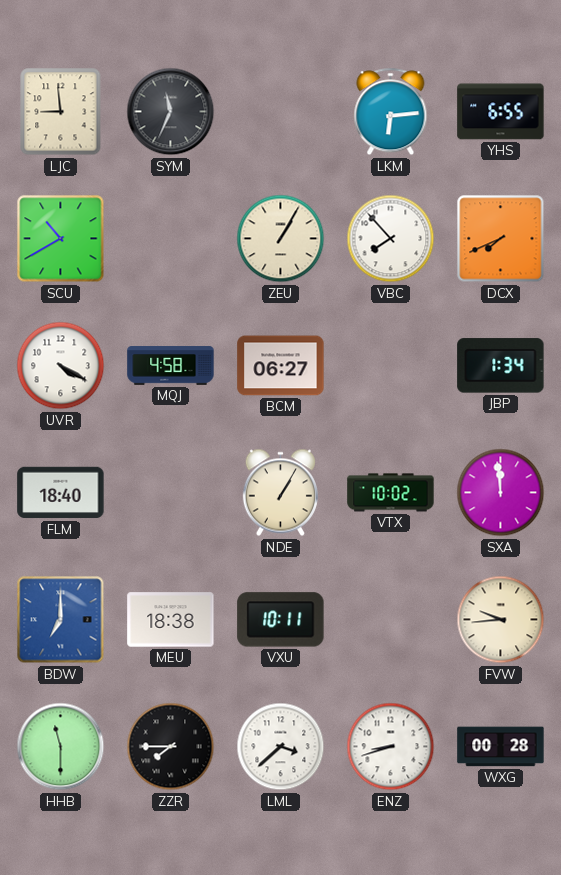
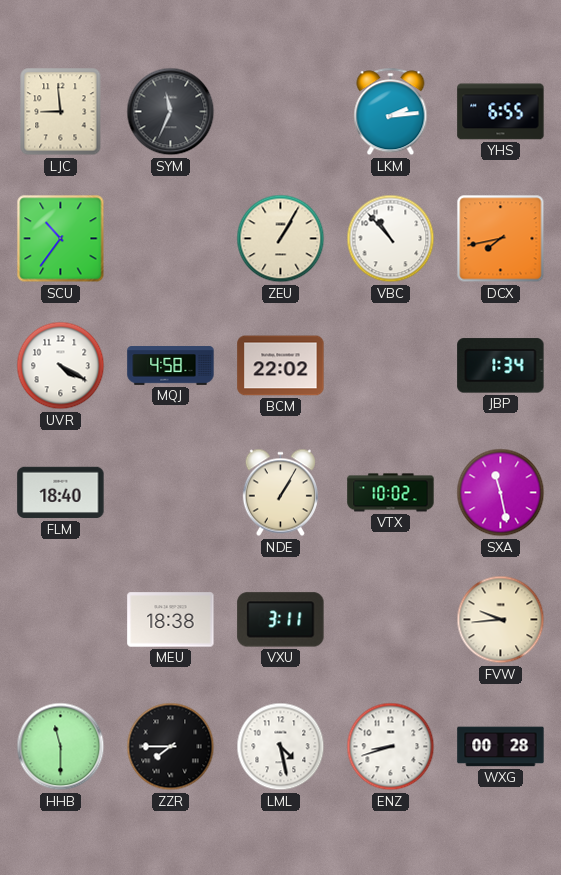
LKM: 6:14 -> 2:14
SCU: 10:40 -> 10:36
VBC: 7:53 -> 10:53
DCX: 7:41 -> 7:43
BCM: 06:27 -> 22:02
SXA: 11:59 -> 11:28
BDW: 7:00 -> none
VXU: 10:11 -> 3:11
LML: 3:38 -> 4:28
